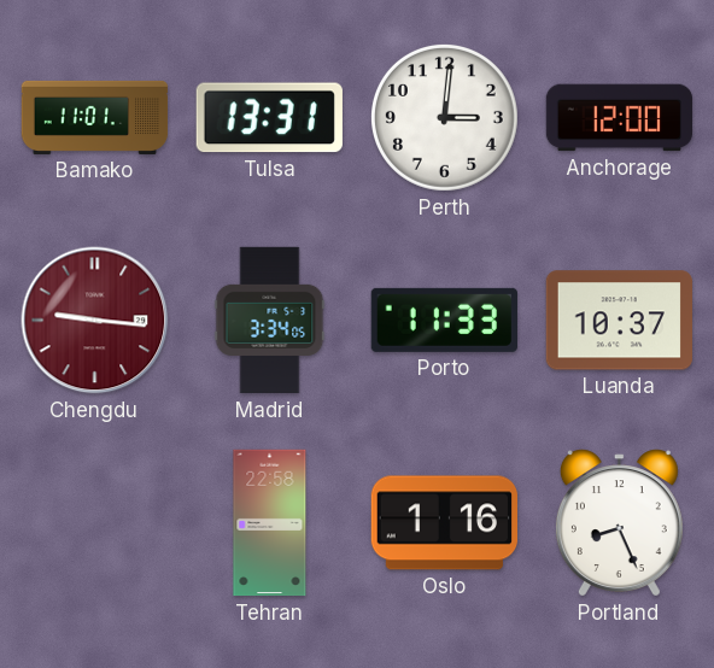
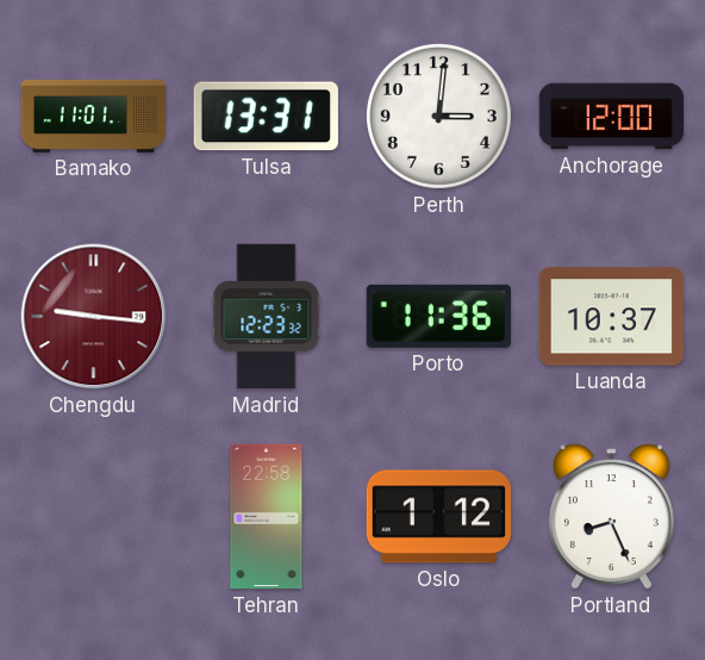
Madrid: 3:34 -> 12:23
Porto: 11:33 -> 11:36
Oslo: 1:16 -> 1:12
